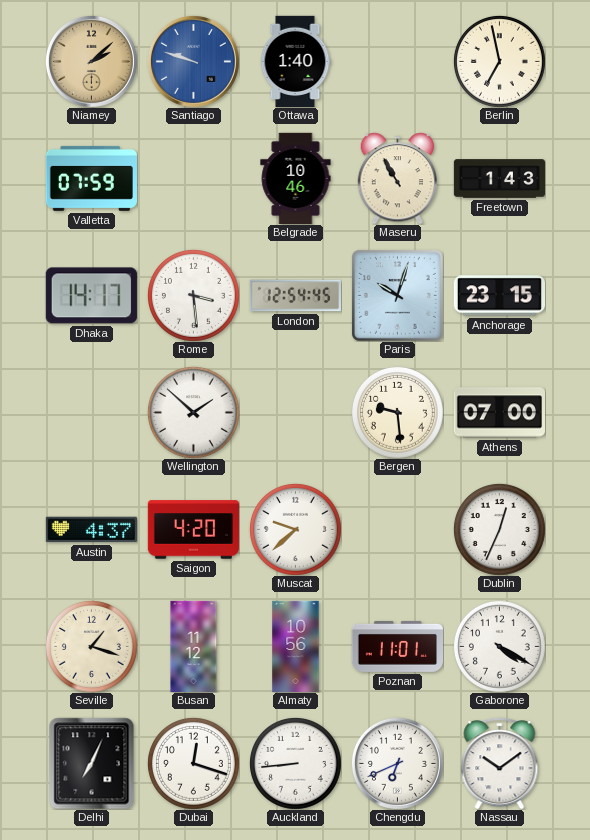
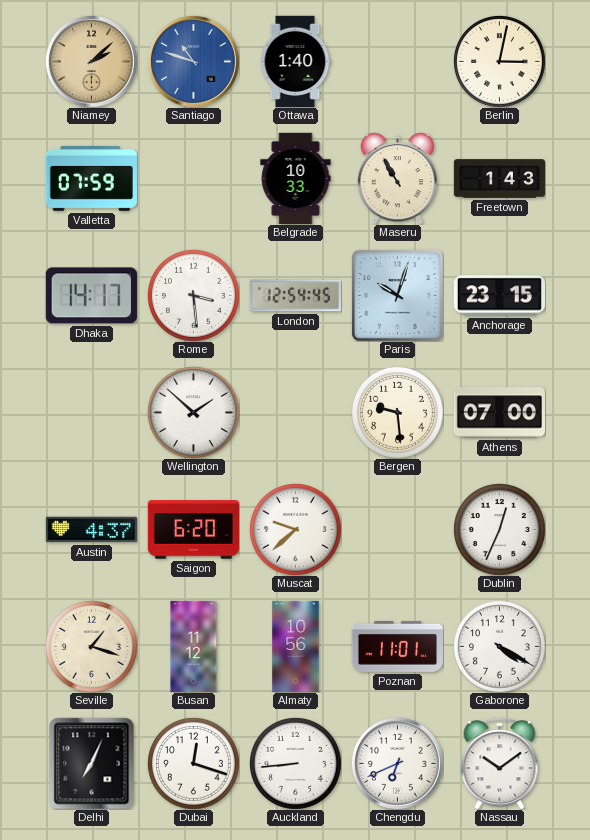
Santiago: 9:48 -> 10:48
Berlin: 6:58 -> 3:02
Belgrade: 10:46 -> 10:33
Saigon: 4:20 -> 6:20
